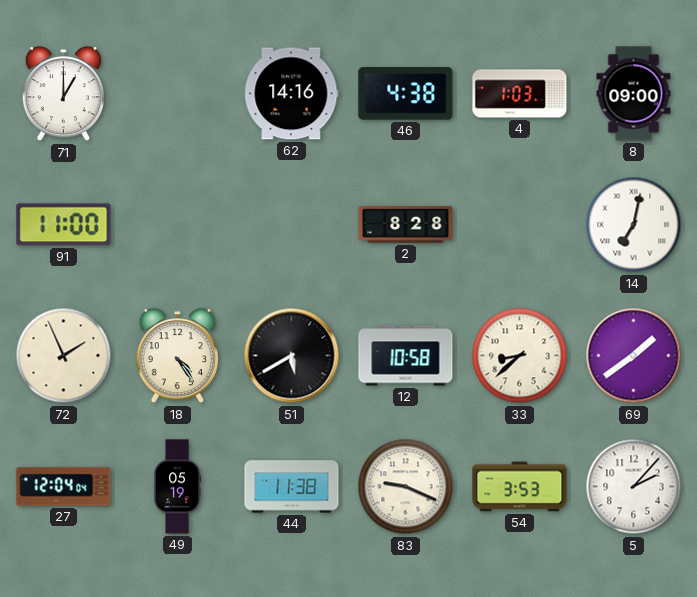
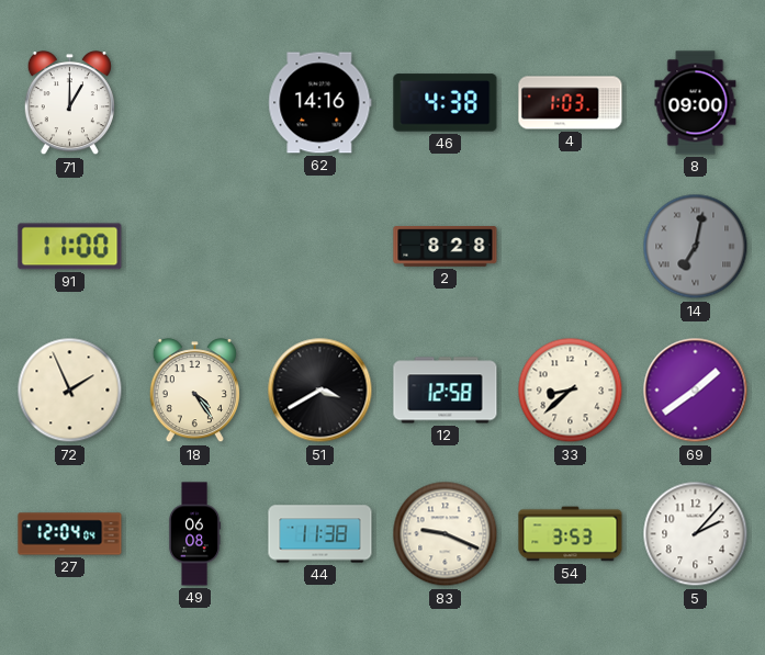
14 dial: white -> grey
51: 5:40 -> 3:40
12: 10:58 -> 12:58
49: 05:19 -> 06:08
